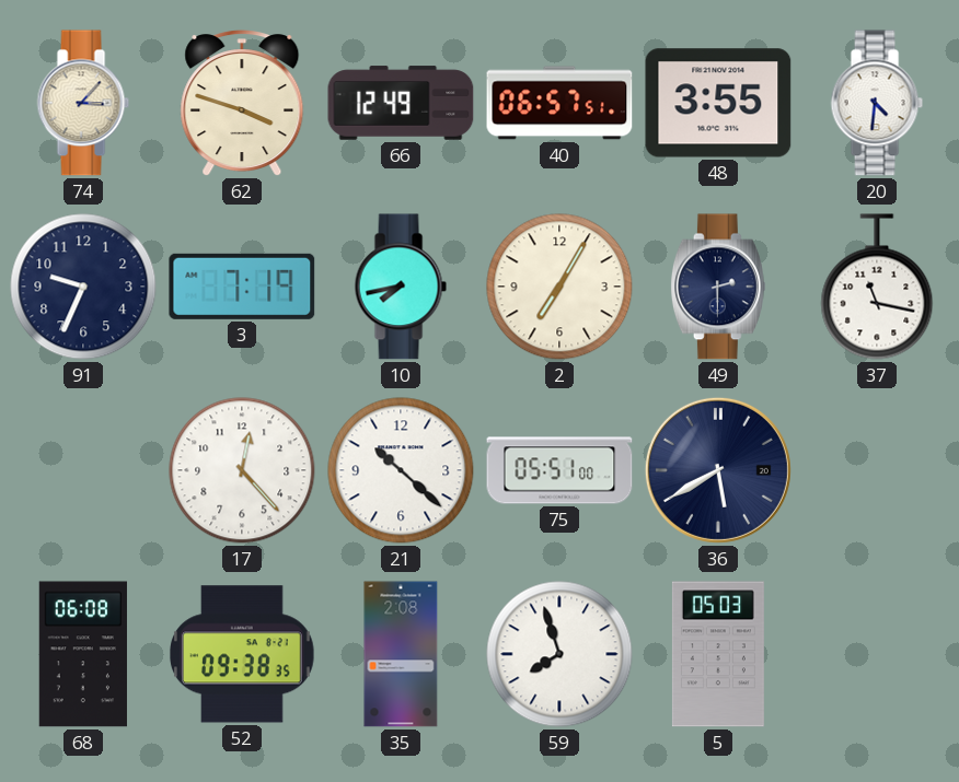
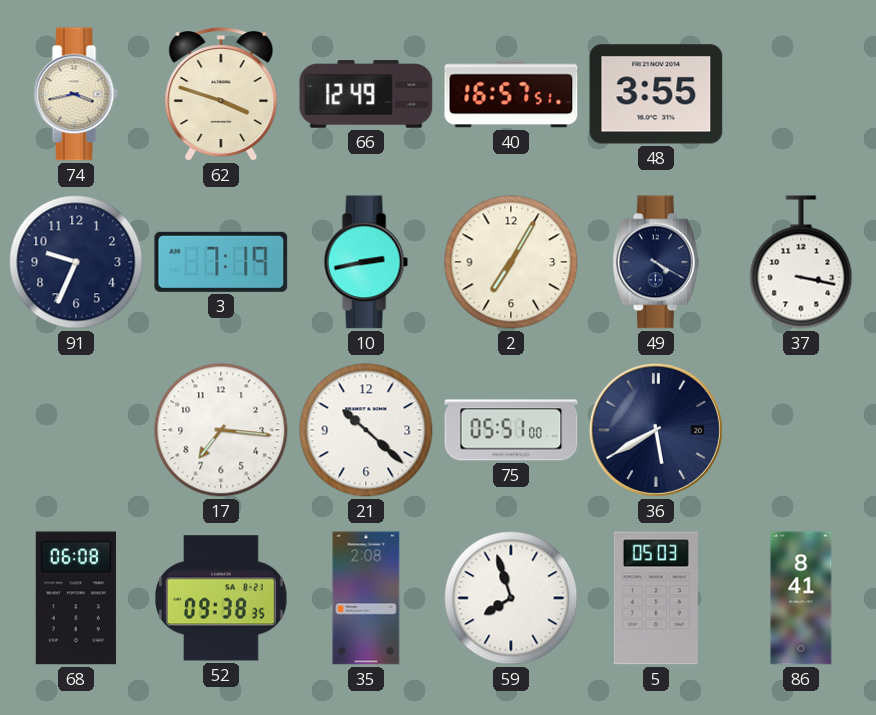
74: 3:07 -> 3:43
40: 06:57 -> 16:57
20: 4:31 -> none
10: 7:43 -> 2:43
49: 2:30 -> 4:20
37: 11:17 -> 3:17
17: 12:23 -> 7:16
86: none -> 8:41
